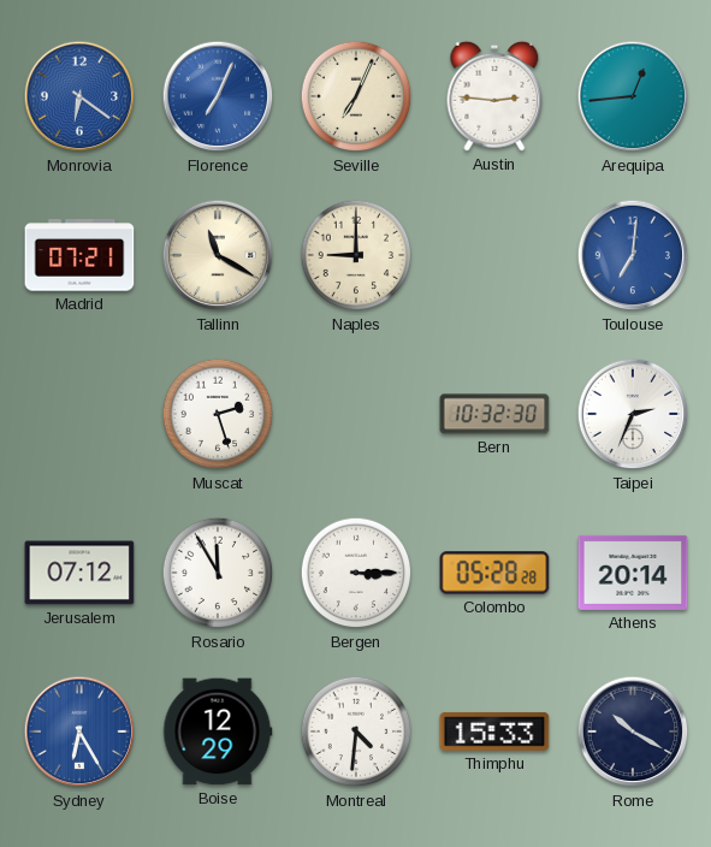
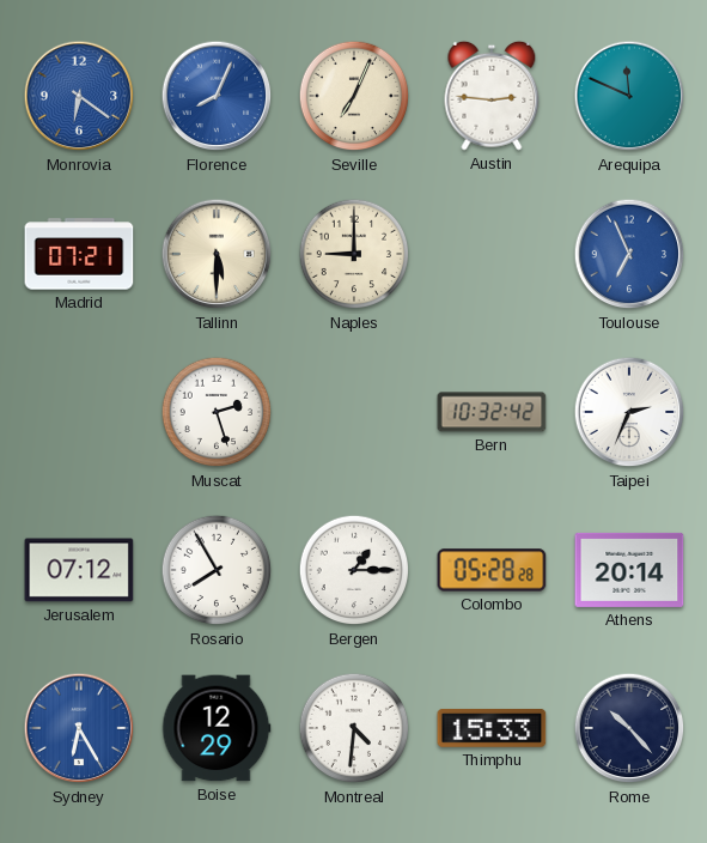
Florence: 7:04 -> 8:04
Arequipa: 12:44 -> 11:49
Tallinn: 11:20 -> 5:30
Toulouse: 7:01 -> 6:56
Bern: 10:32:30 -> 10:32:42
Rosario: 11:55 -> 7:55
Bergen: 3:15 -> 1:15
Rome: 10:20 -> 10:23
